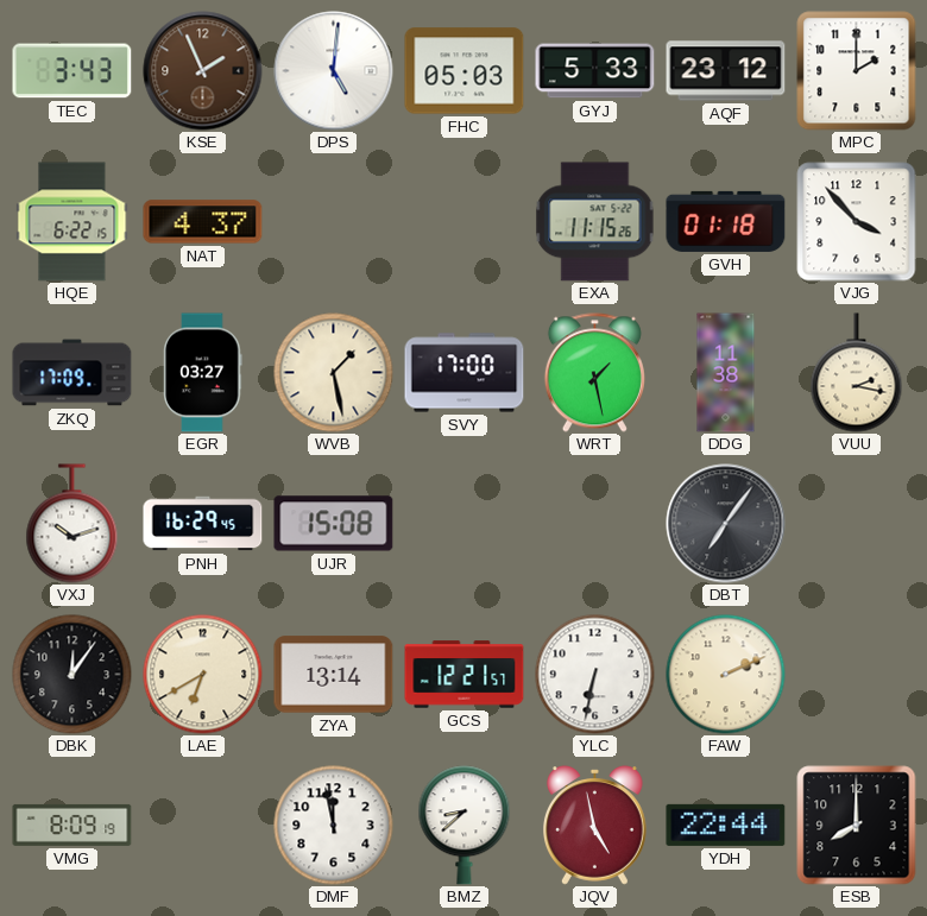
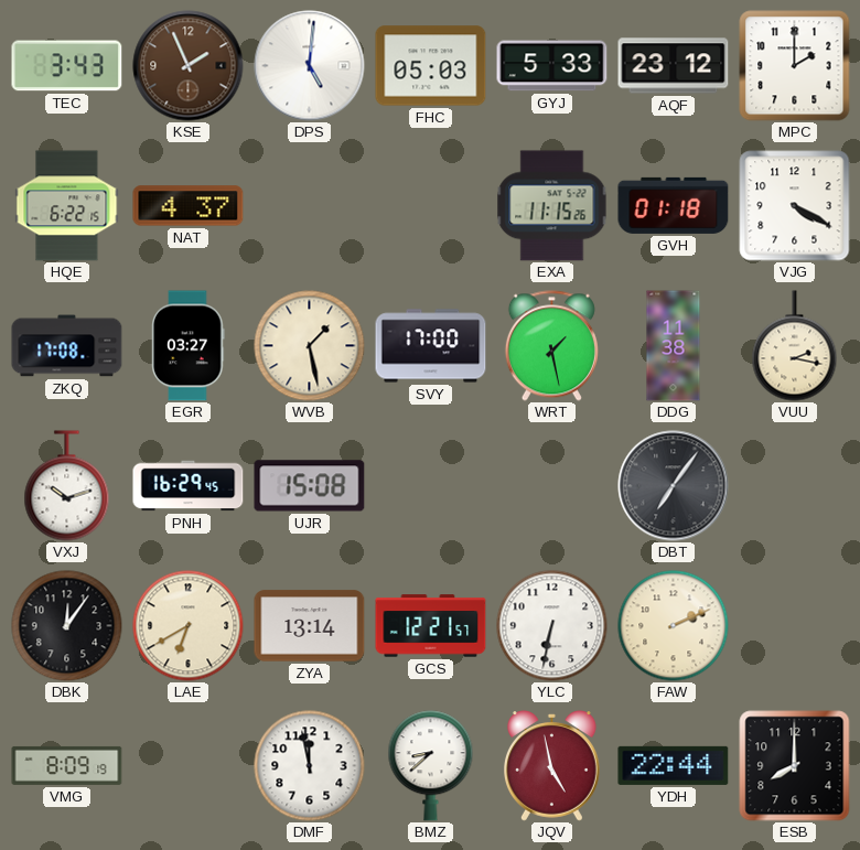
VJG: 3:53 -> 4:20
ZKQ: 17:09 -> 17:08
